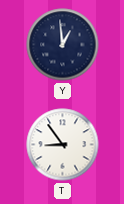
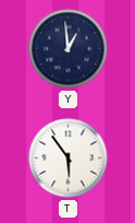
T: 8:54 -> 5:54
